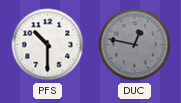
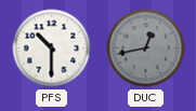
DUC: 12:47 -> 12:43
